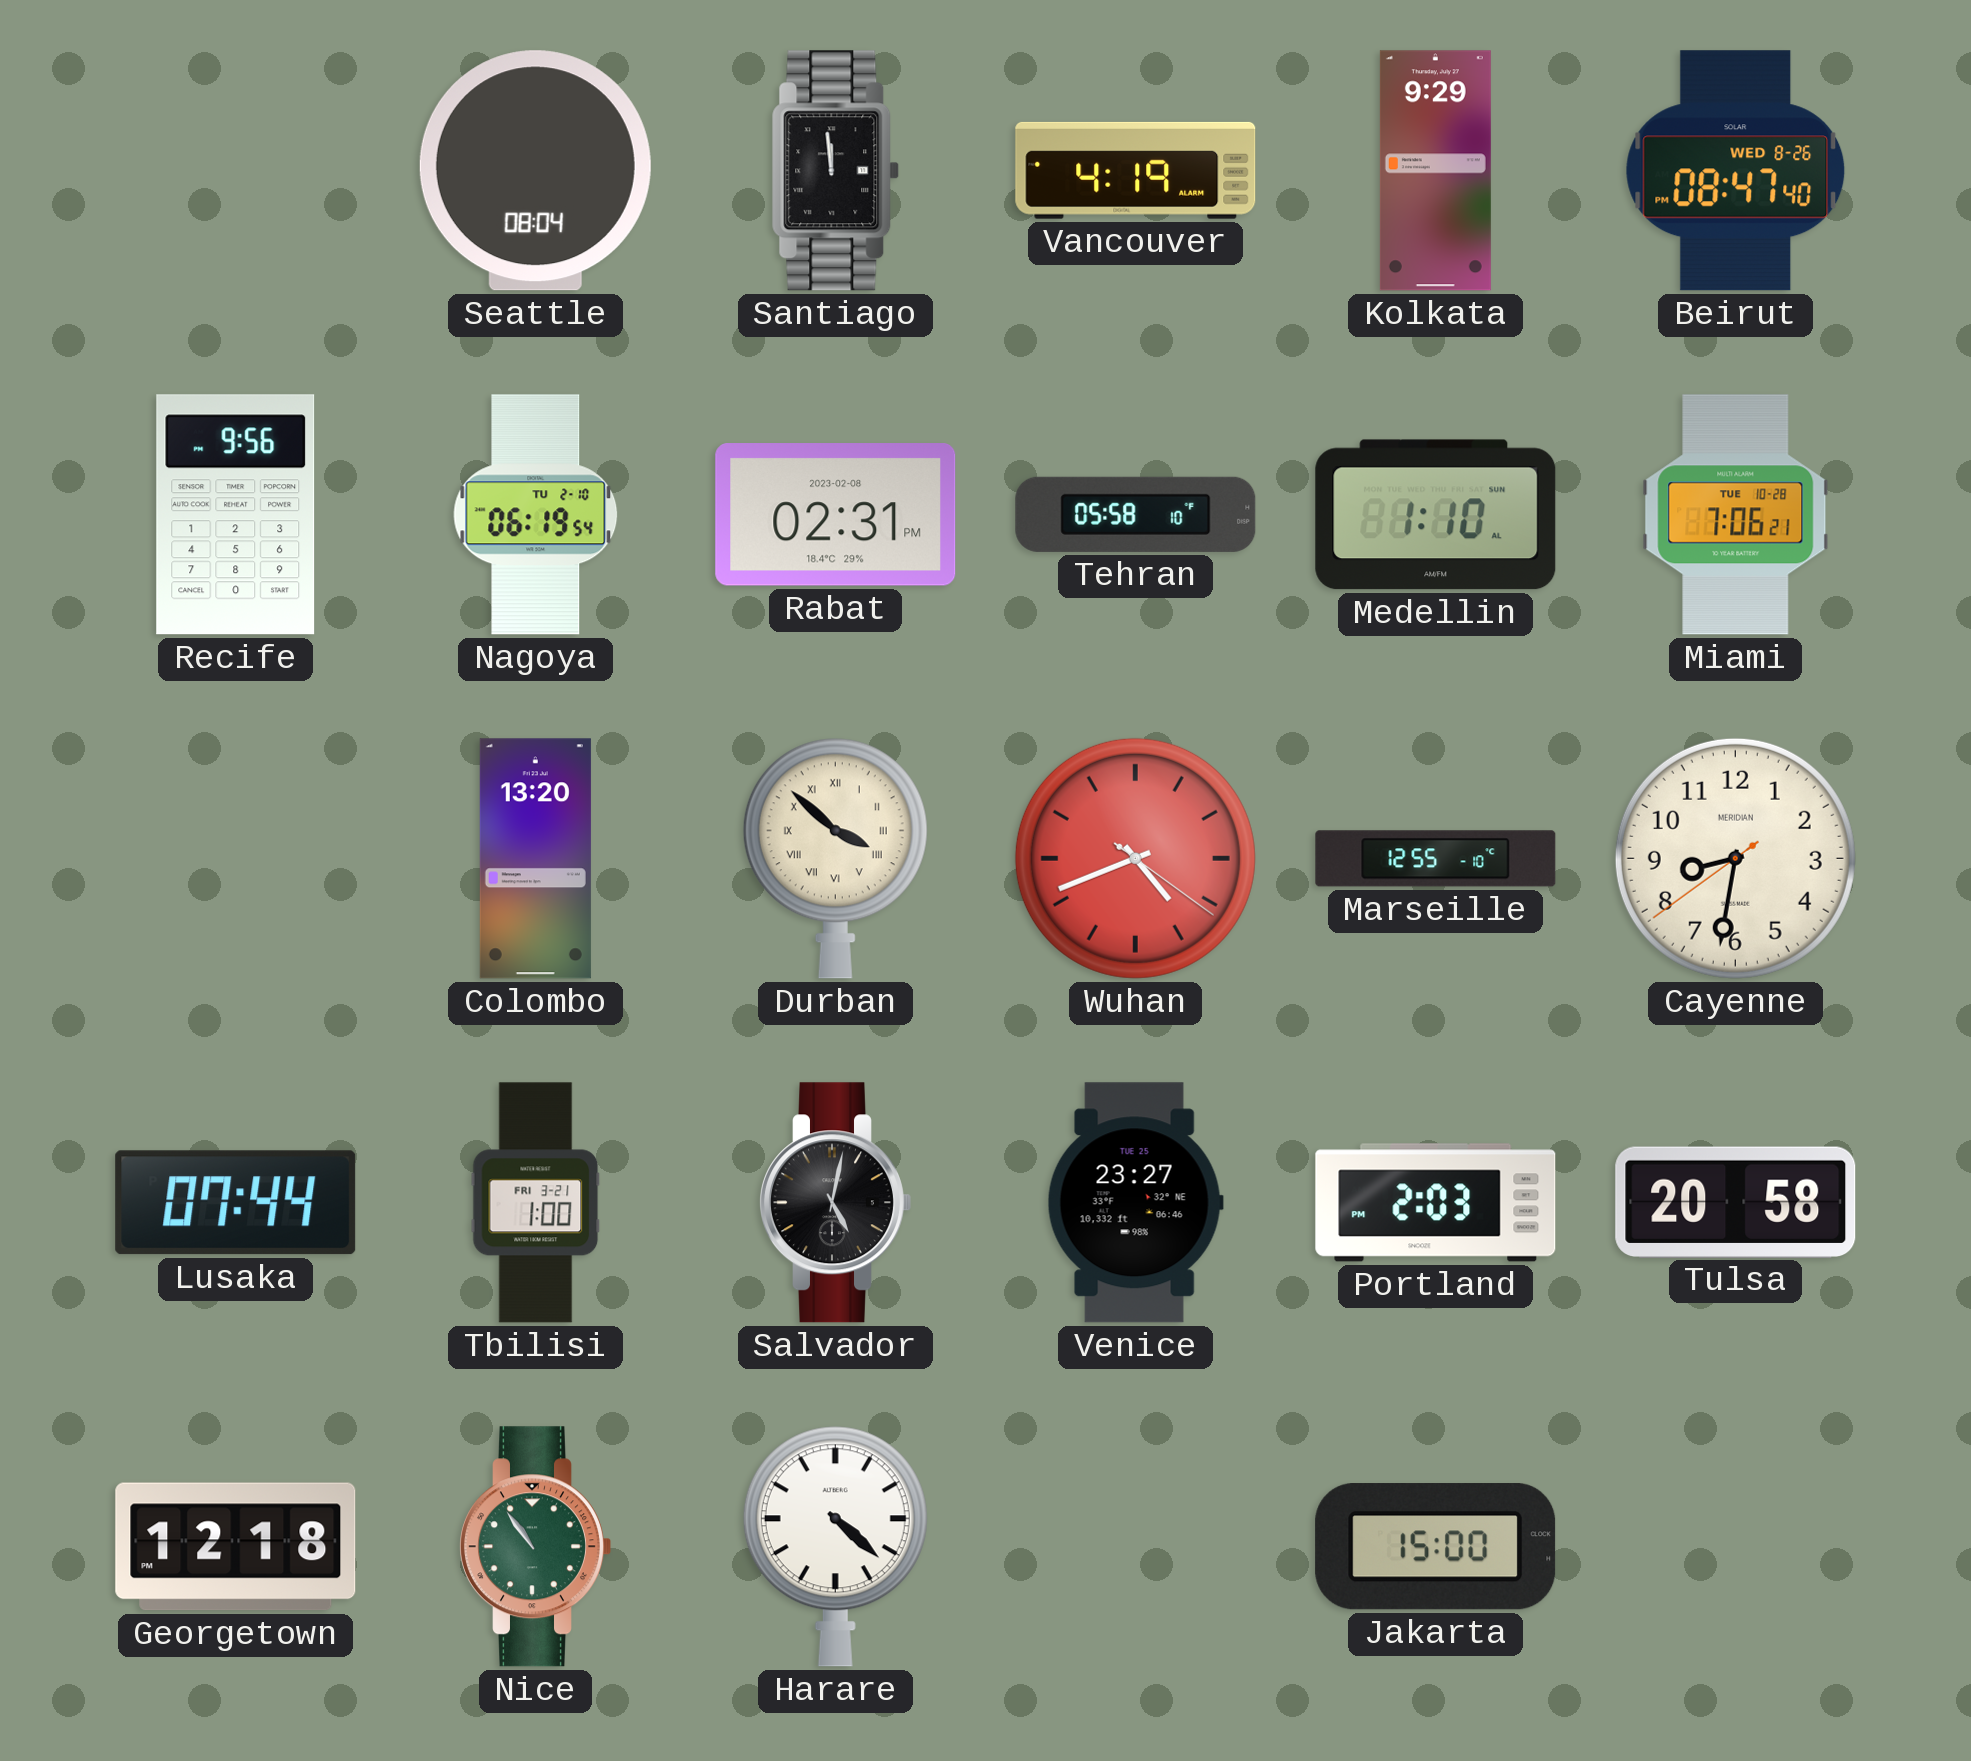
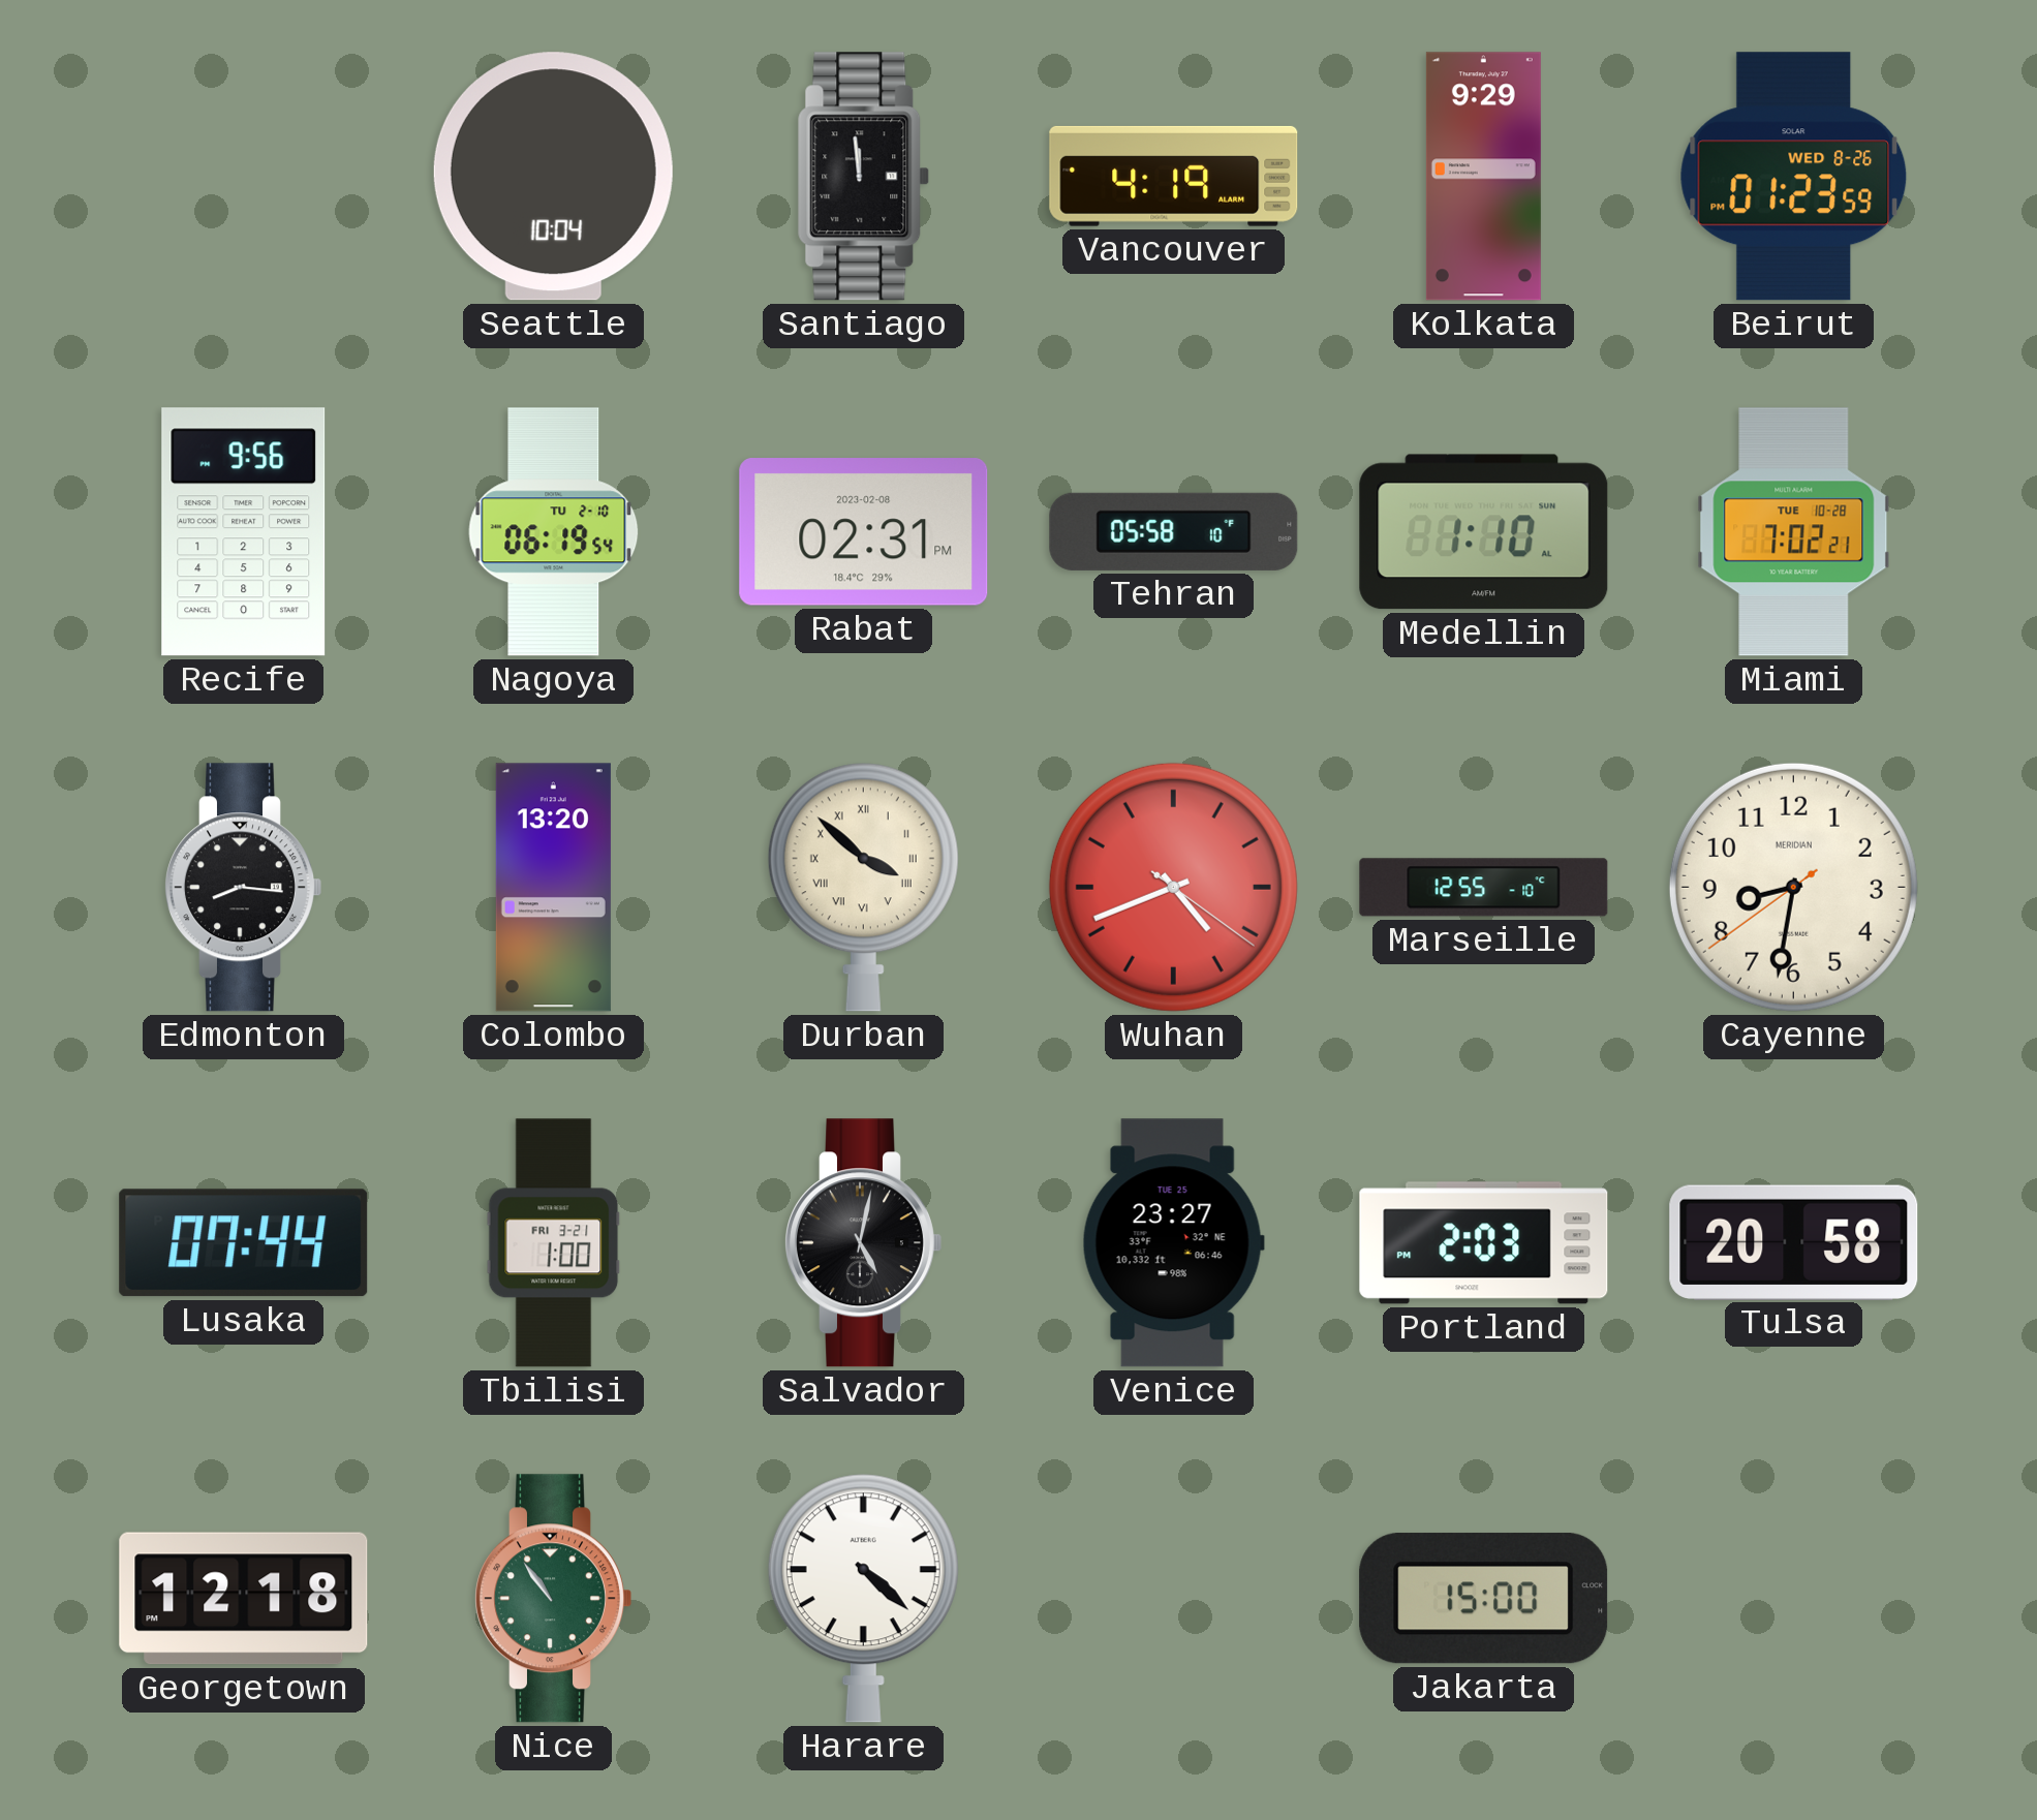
Seattle: 08:04 -> 10:04
Beirut: 08:47 -> 01:23
Miami: 7:06 -> 7:02
Edmonton: none -> 8:16
